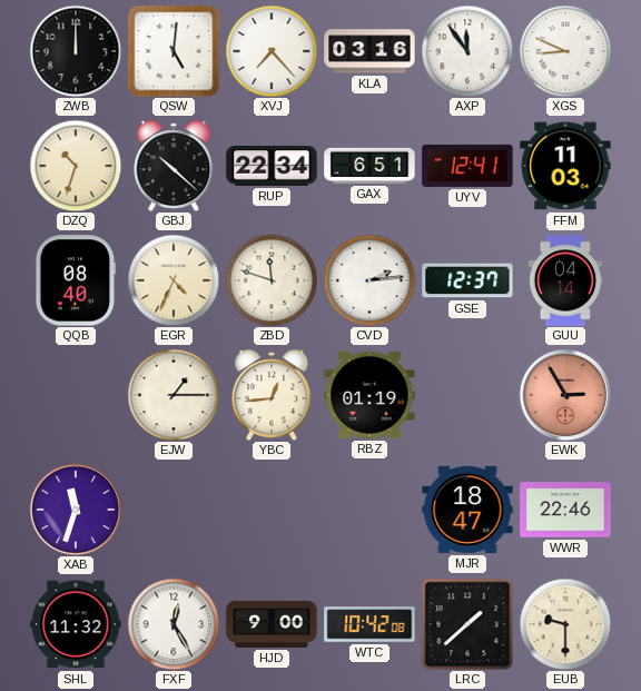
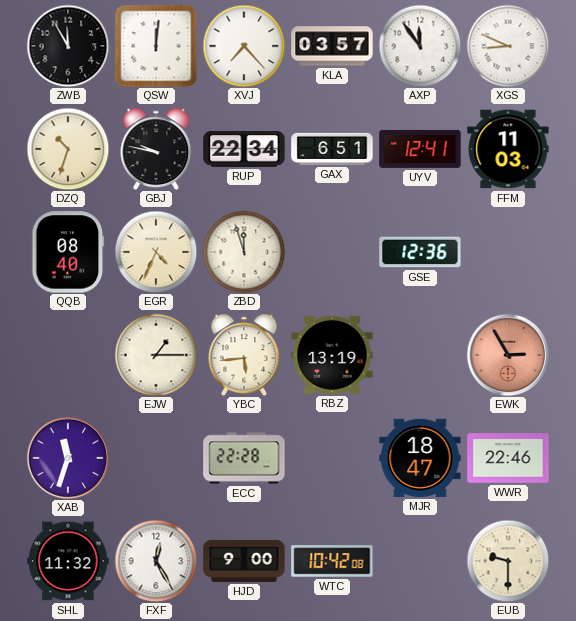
ZWB: 12:00 -> 11:55
QSW: 5:01 -> 12:01
KLA: 03:16 -> 03:57
GBJ: 10:22 -> 9:47
ZBD: 11:48 -> 11:57
CVD: 2:14 -> none
GSE: 12:37 -> 12:36
GUU: 04:14 -> none
YBC: 12:44 -> 5:44
RBZ: 01:19 -> 13:19
ECC: none -> 22:28
LRC: 1:38 -> none
